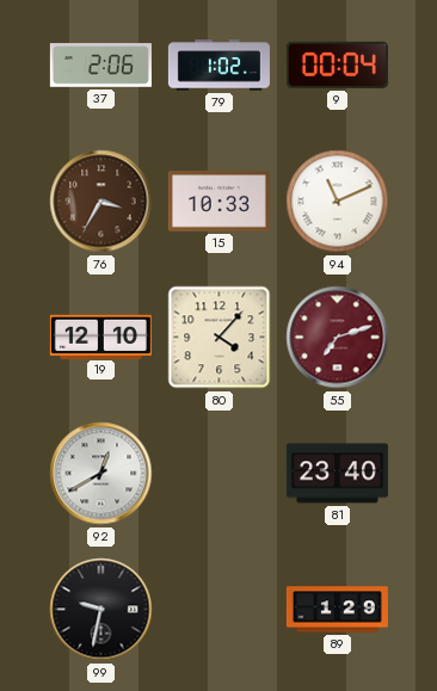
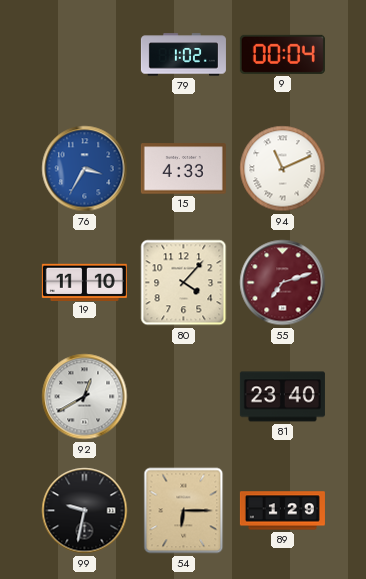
37: 2:06 -> none
76 dial: brown -> blue
15: 10:33 -> 4:33
19: 12:10 -> 11:10
54: none -> 6:15
